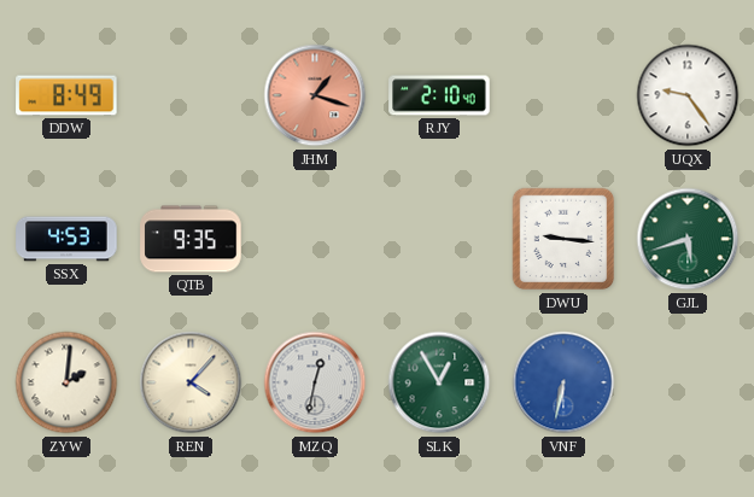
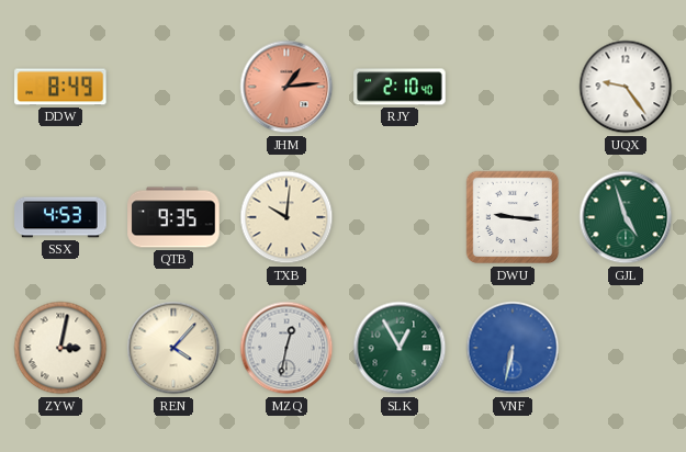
JHM: 1:18 -> 1:14
TXB: none -> 10:01
GJL: 5:42 -> 4:57
ZYW: 2:01 -> 3:02
